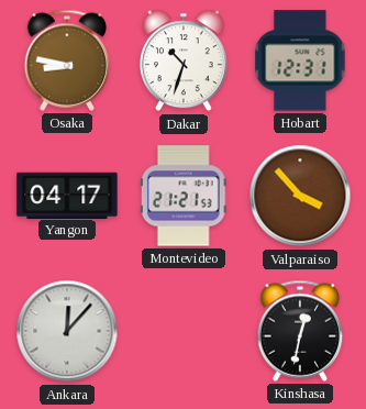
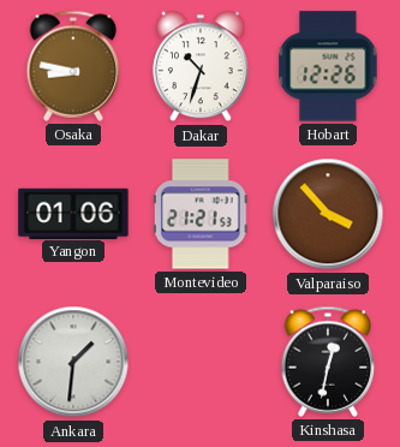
Hobart: 12:31 -> 12:26
Yangon: 04:17 -> 01:06
Ankara: 12:07 -> 1:31
